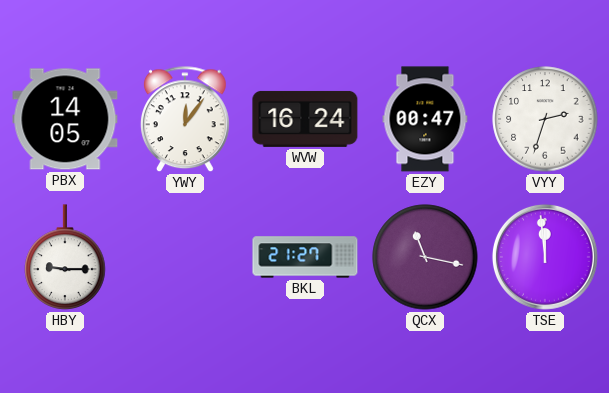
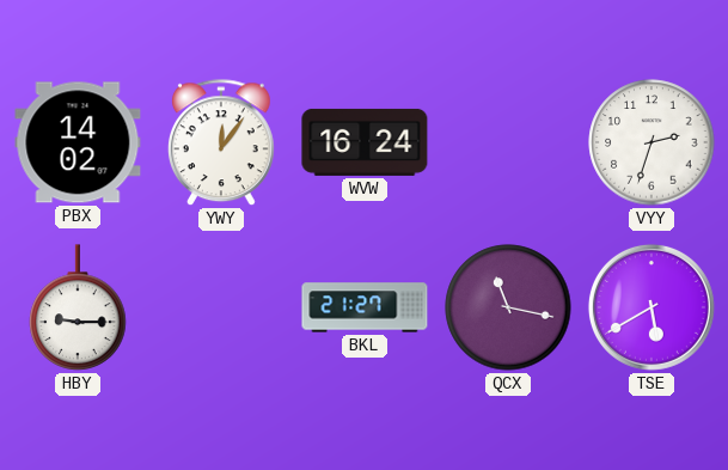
PBX: 14:05 -> 14:02
EZY: 00:47 -> none
TSE: 11:59 -> 5:40
